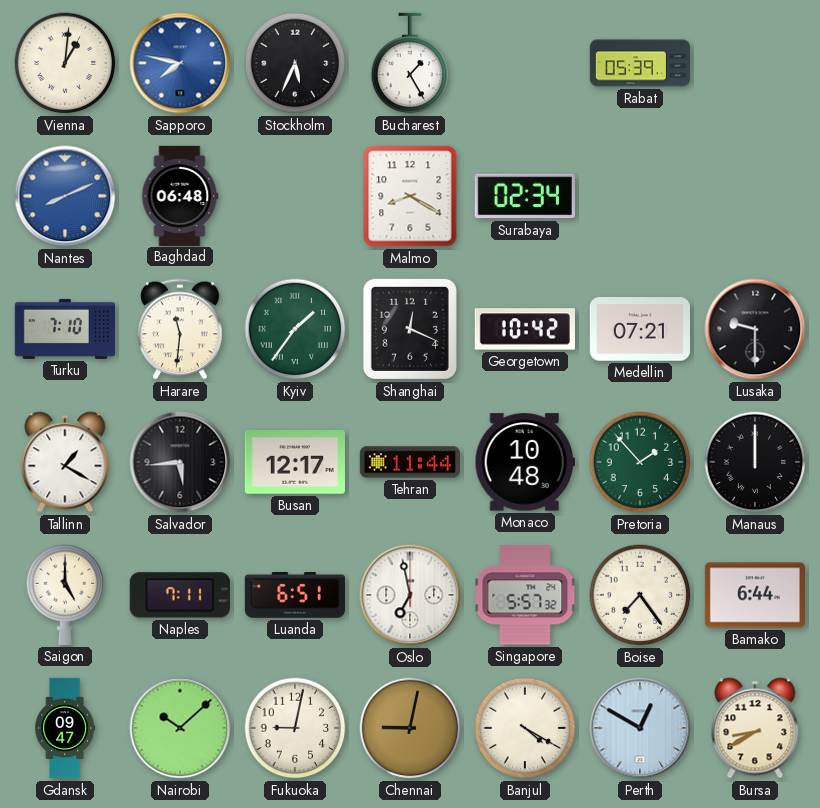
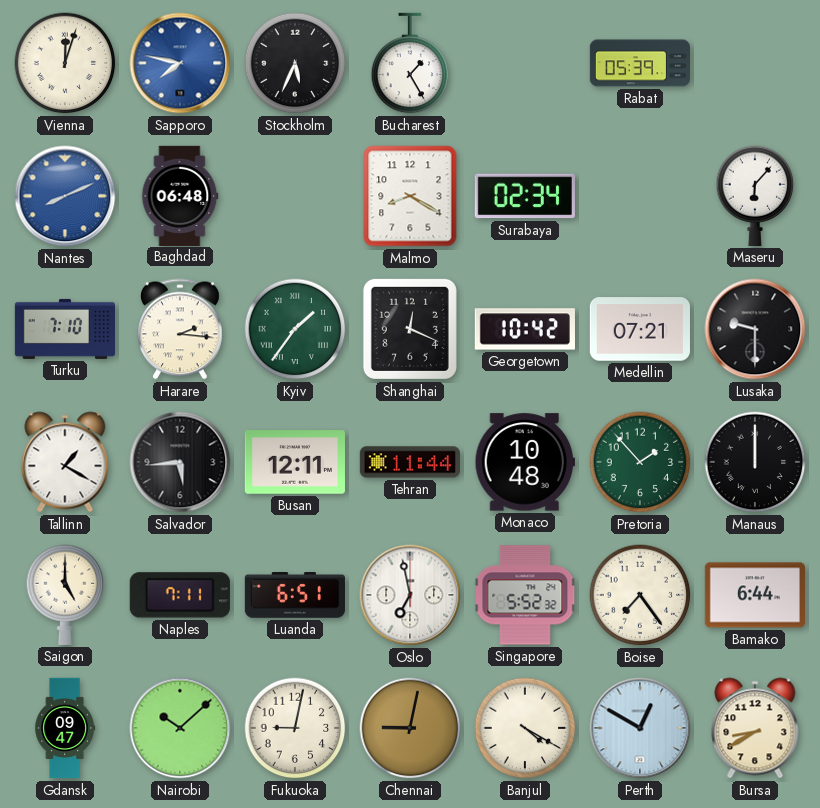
Vienna: 1:01 -> 12:03
Maseru: none -> 6:07
Harare: 11:31 -> 2:16
Busan: 12:17 -> 12:11
Singapore: 5:57 -> 5:52
